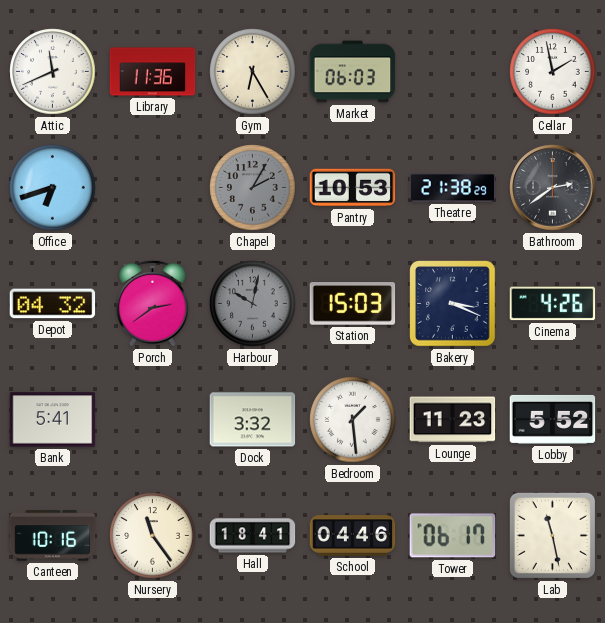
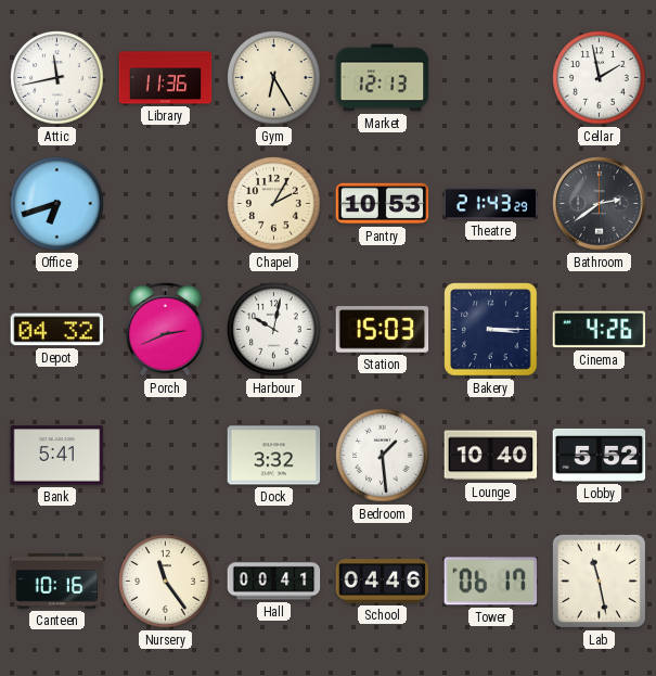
Attic: 11:41 -> 11:43
Market: 06:03 -> 12:13
Chapel dial: grey -> cream
Theatre: 21:38 -> 21:43
Porch: 2:39 -> 2:41
Harbour dial: grey -> white
Bakery: 3:19 -> 3:15
Lounge: 11:23 -> 10:40
Hall: 18:41 -> 00:41
